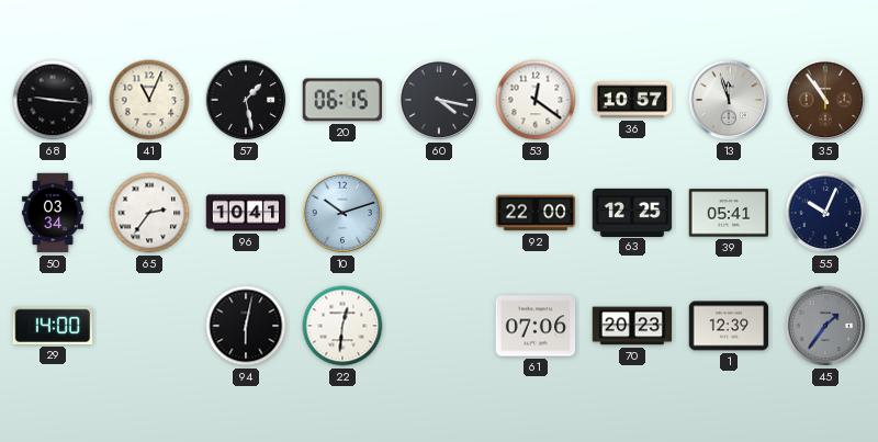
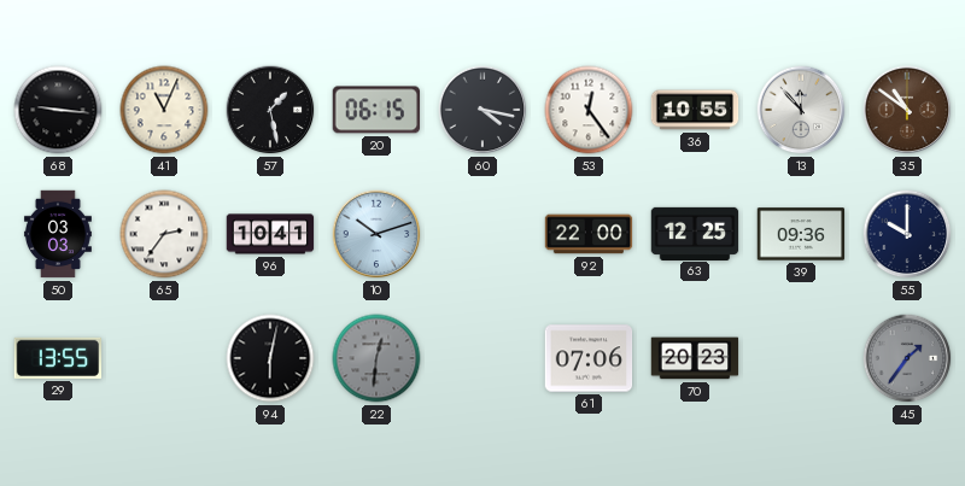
53: 12:21 -> 12:24
36: 10:57 -> 10:55
13: 11:57 -> 11:53
35: 10:54 -> 10:51
50: 03:34 -> 03:03
39: 05:41 -> 09:36
55: 10:04 -> 10:00
29: 14:00 -> 13:55
22 dial: white -> grey
1: 12:39 -> none
